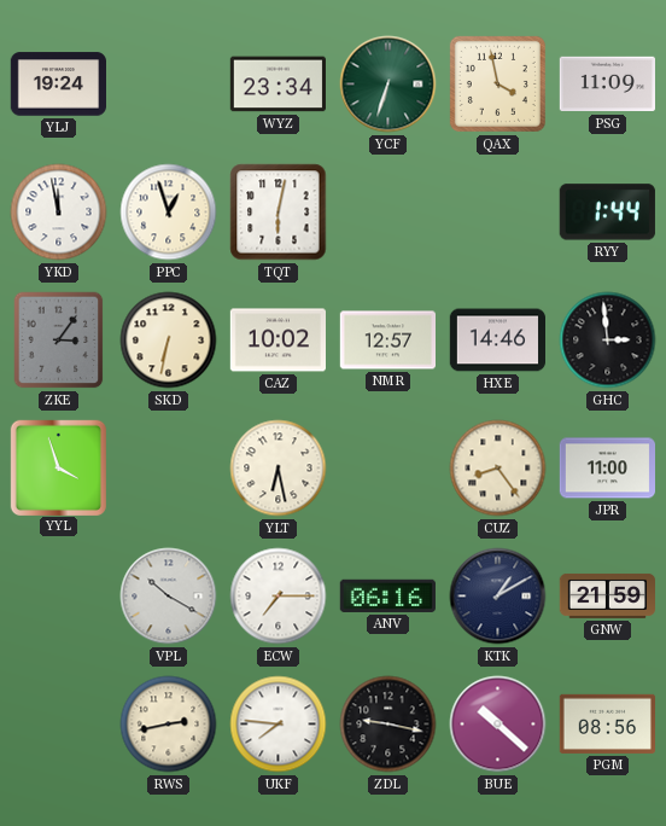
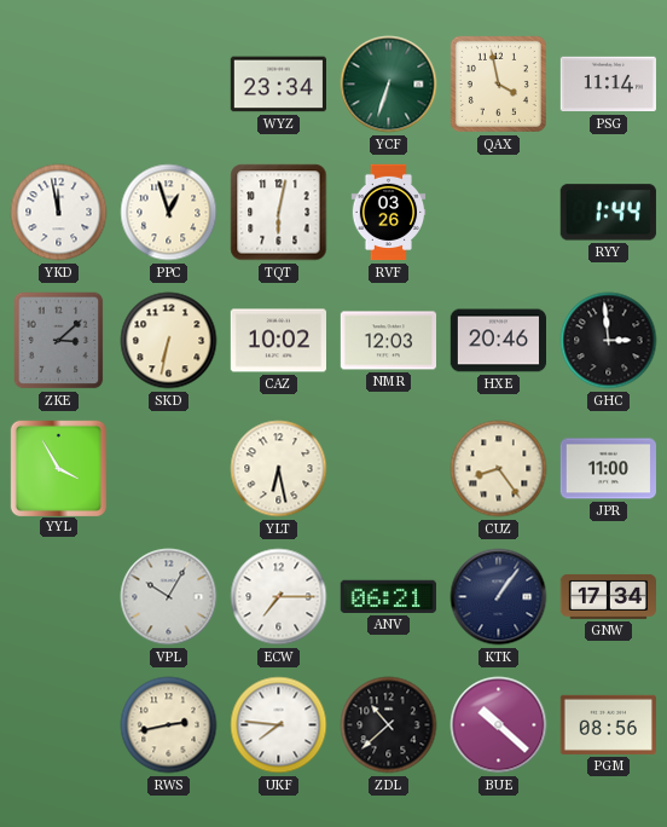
YLJ: 19:24 -> none
PSG: 11:09 -> 11:14
RVF: none -> 03:26
ZKE: 3:06 -> 3:08
NMR: 12:57 -> 12:03
HXE: 14:46 -> 20:46
YYL: 3:57 -> 3:55
VPL: 10:20 -> 10:05
ANV: 06:16 -> 06:21
KTK: 1:10 -> 1:06
GNW: 21:59 -> 17:34
ZDL: 9:17 -> 10:38
